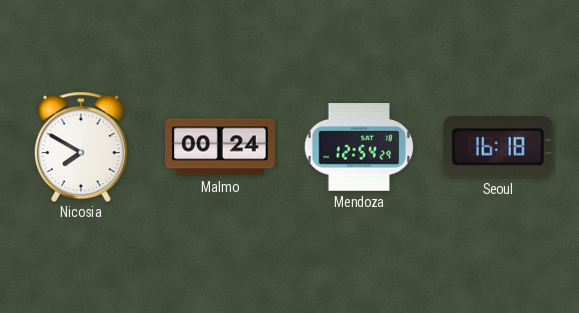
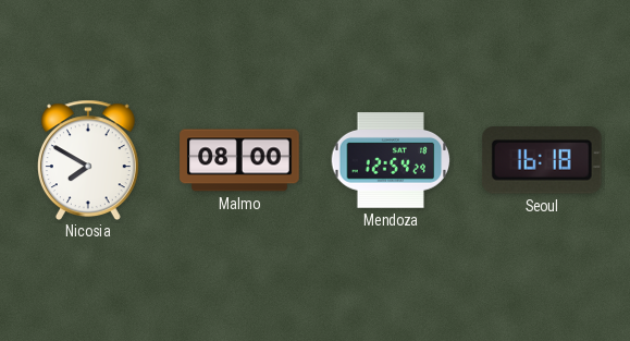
Malmo: 00:24 -> 08:00
